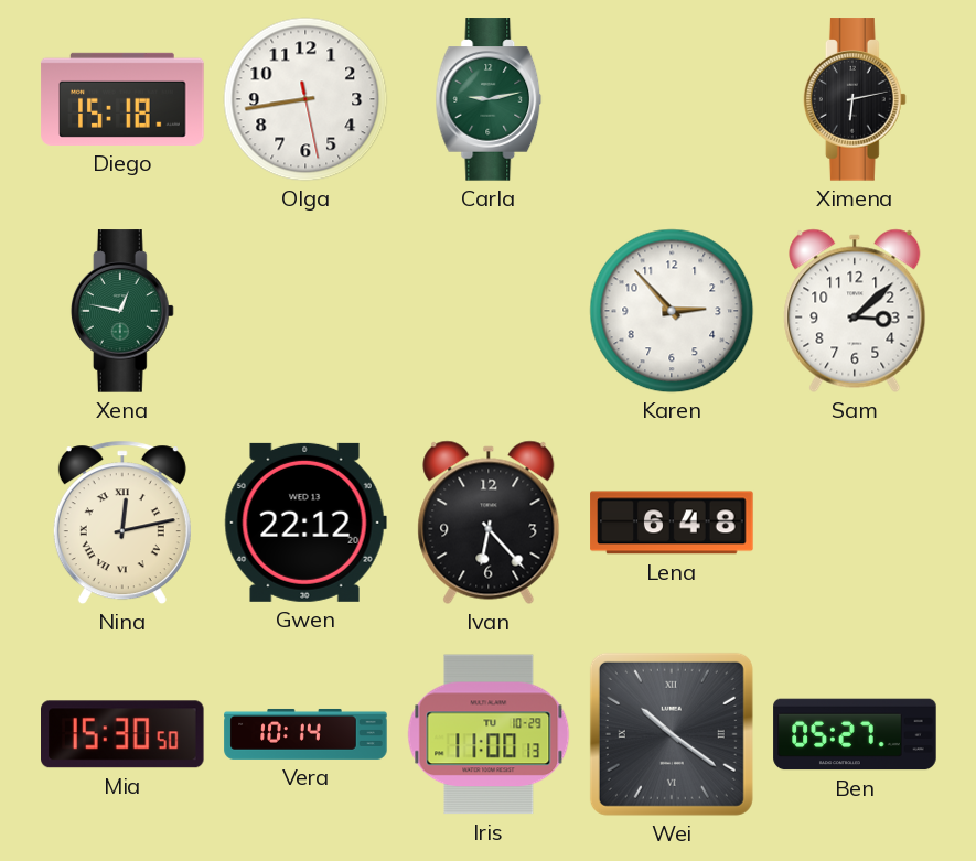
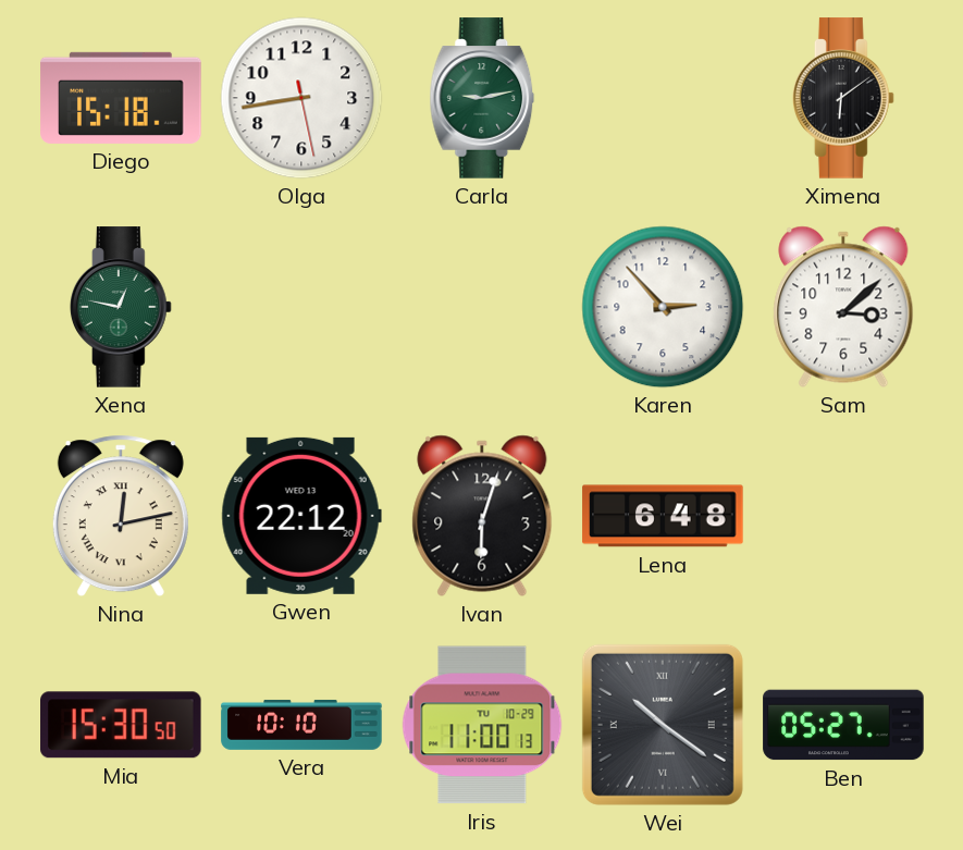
Ximena: 6:13 -> 6:09
Ivan: 6:23 -> 6:03
Vera: 10:14 -> 10:10
